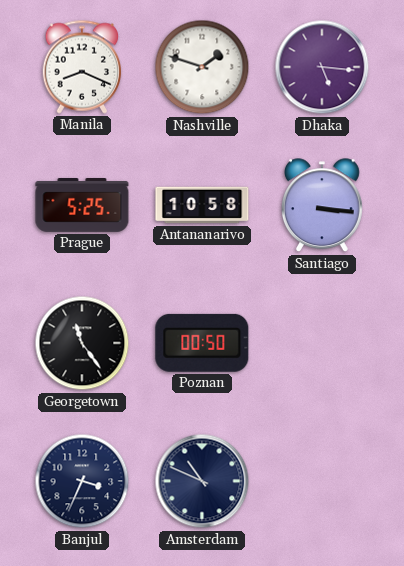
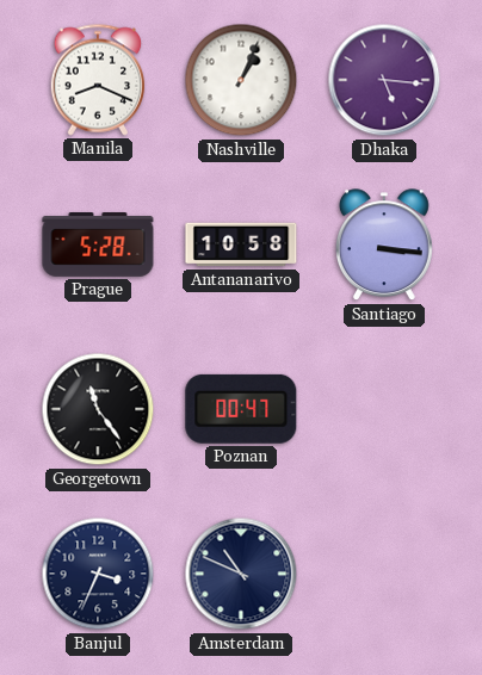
Nashville: 1:48 -> 1:04
Prague: 5:25 -> 5:28
Poznan: 00:50 -> 00:47
